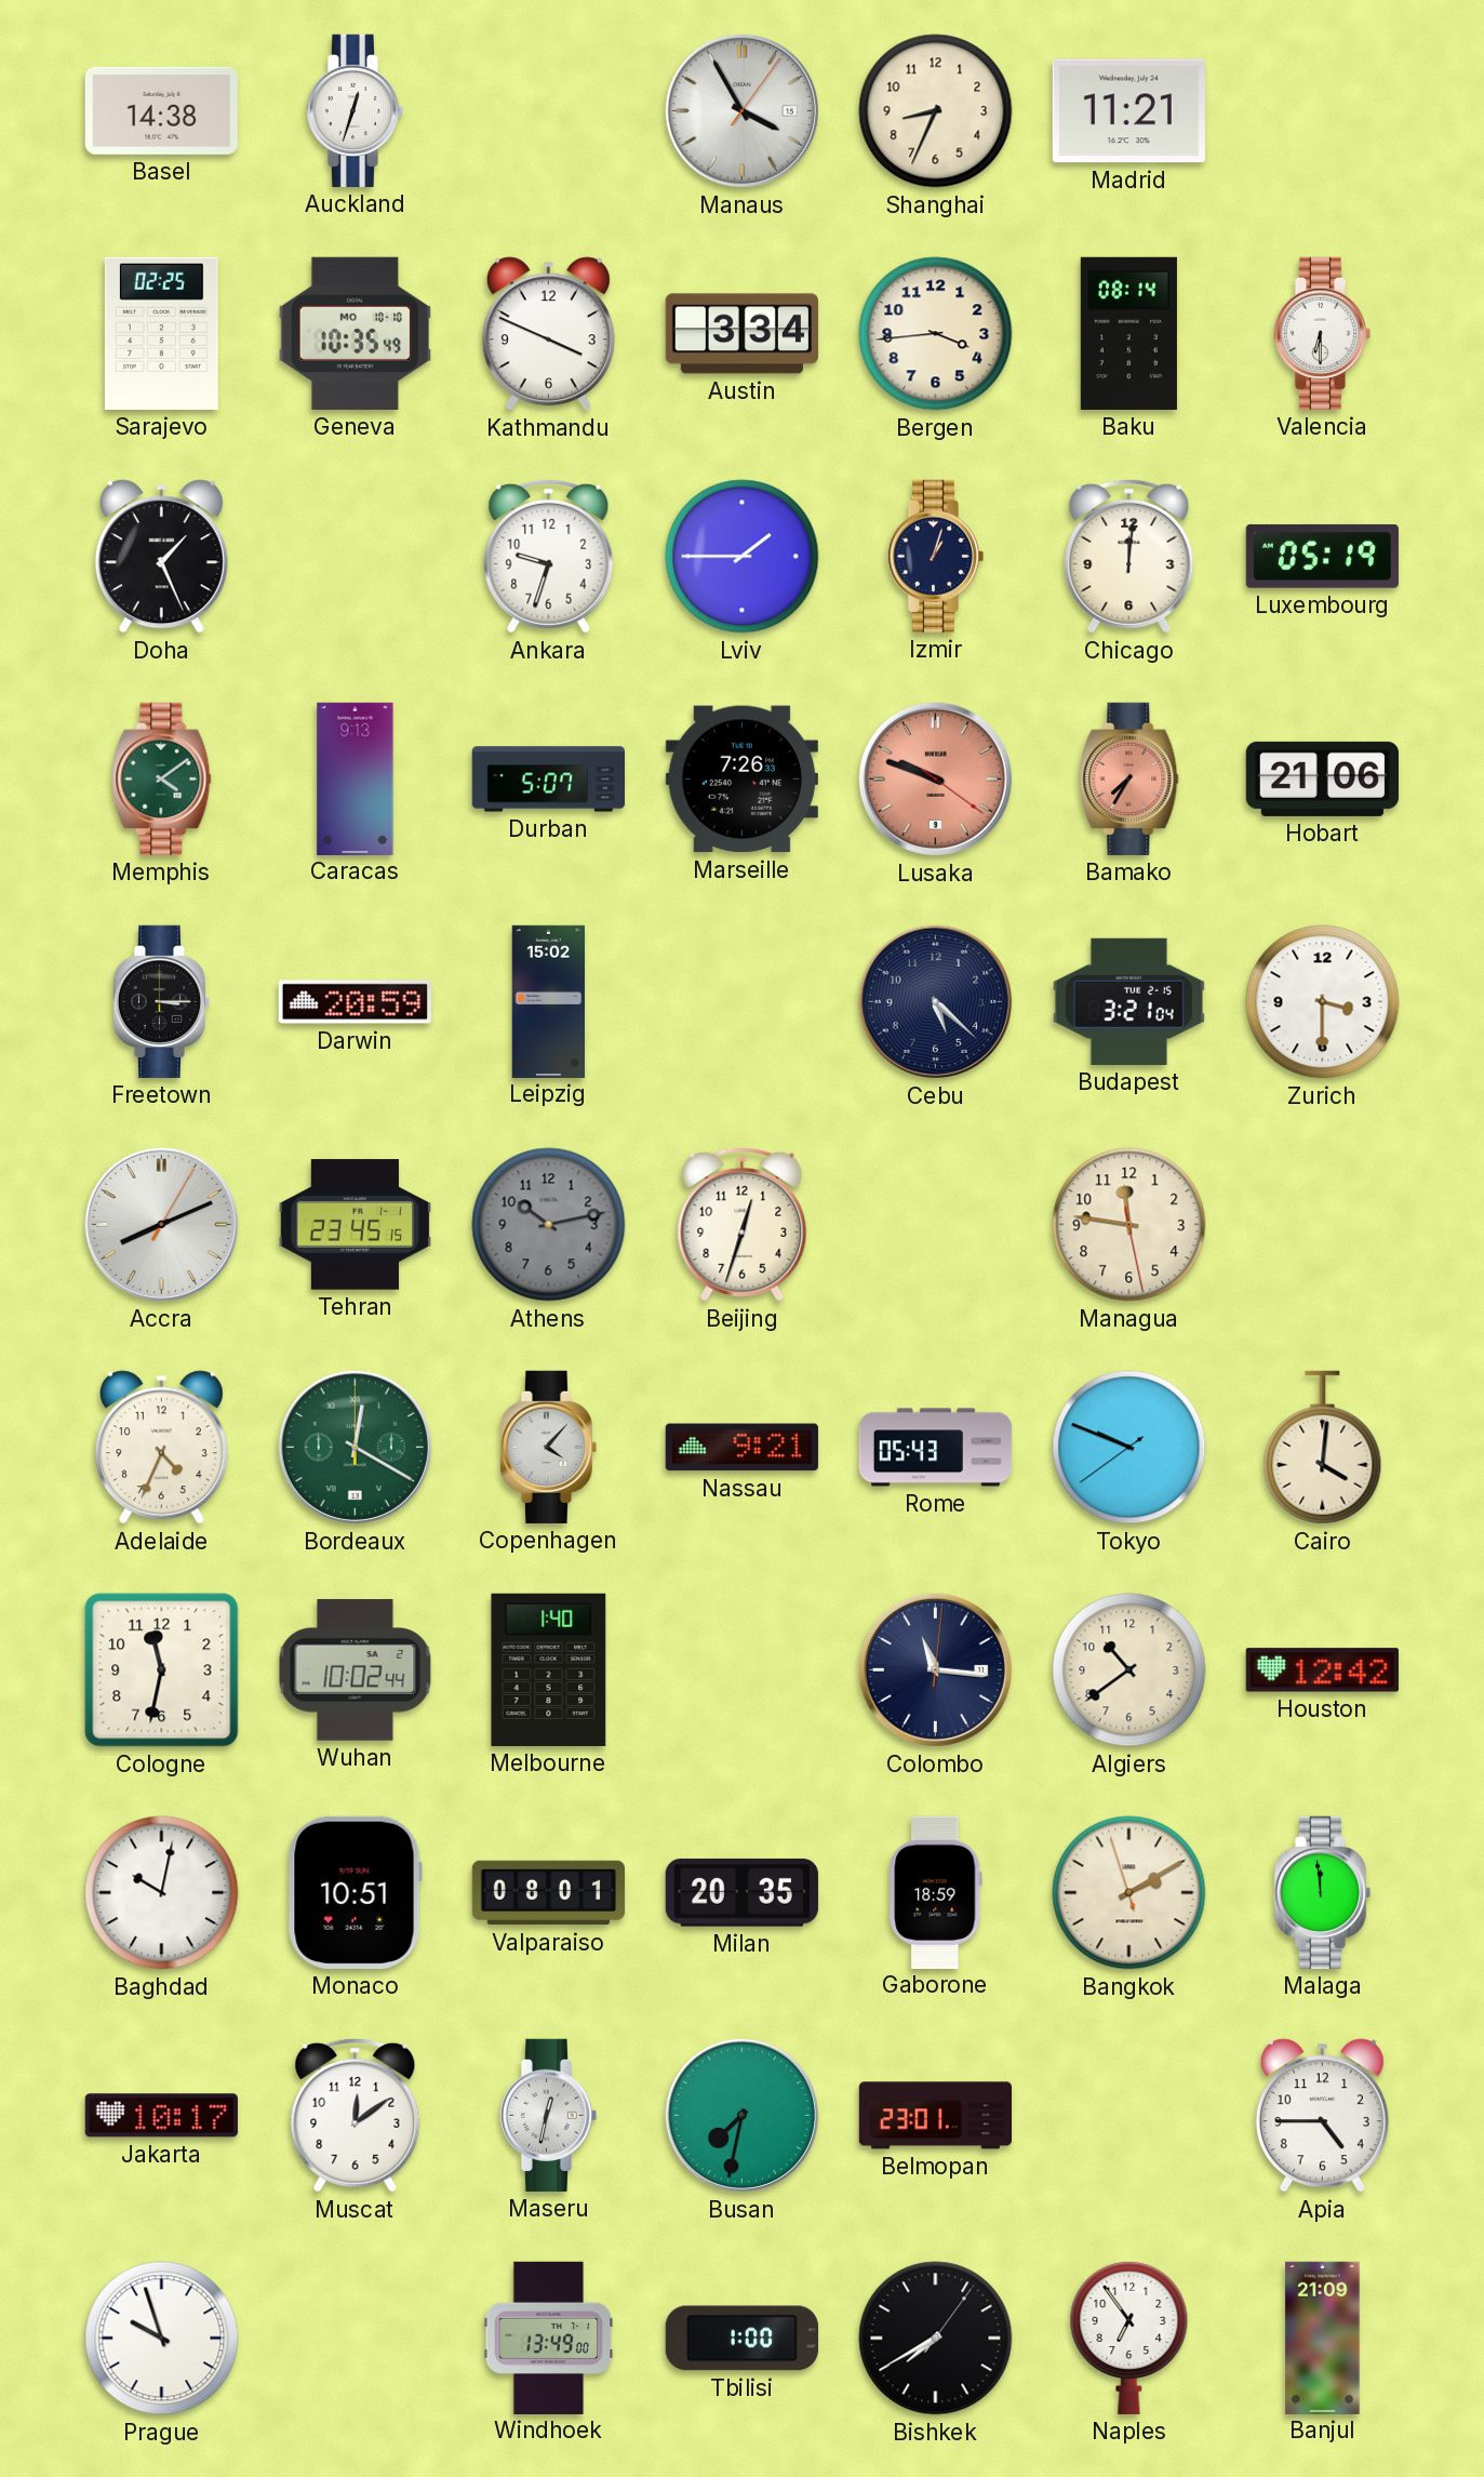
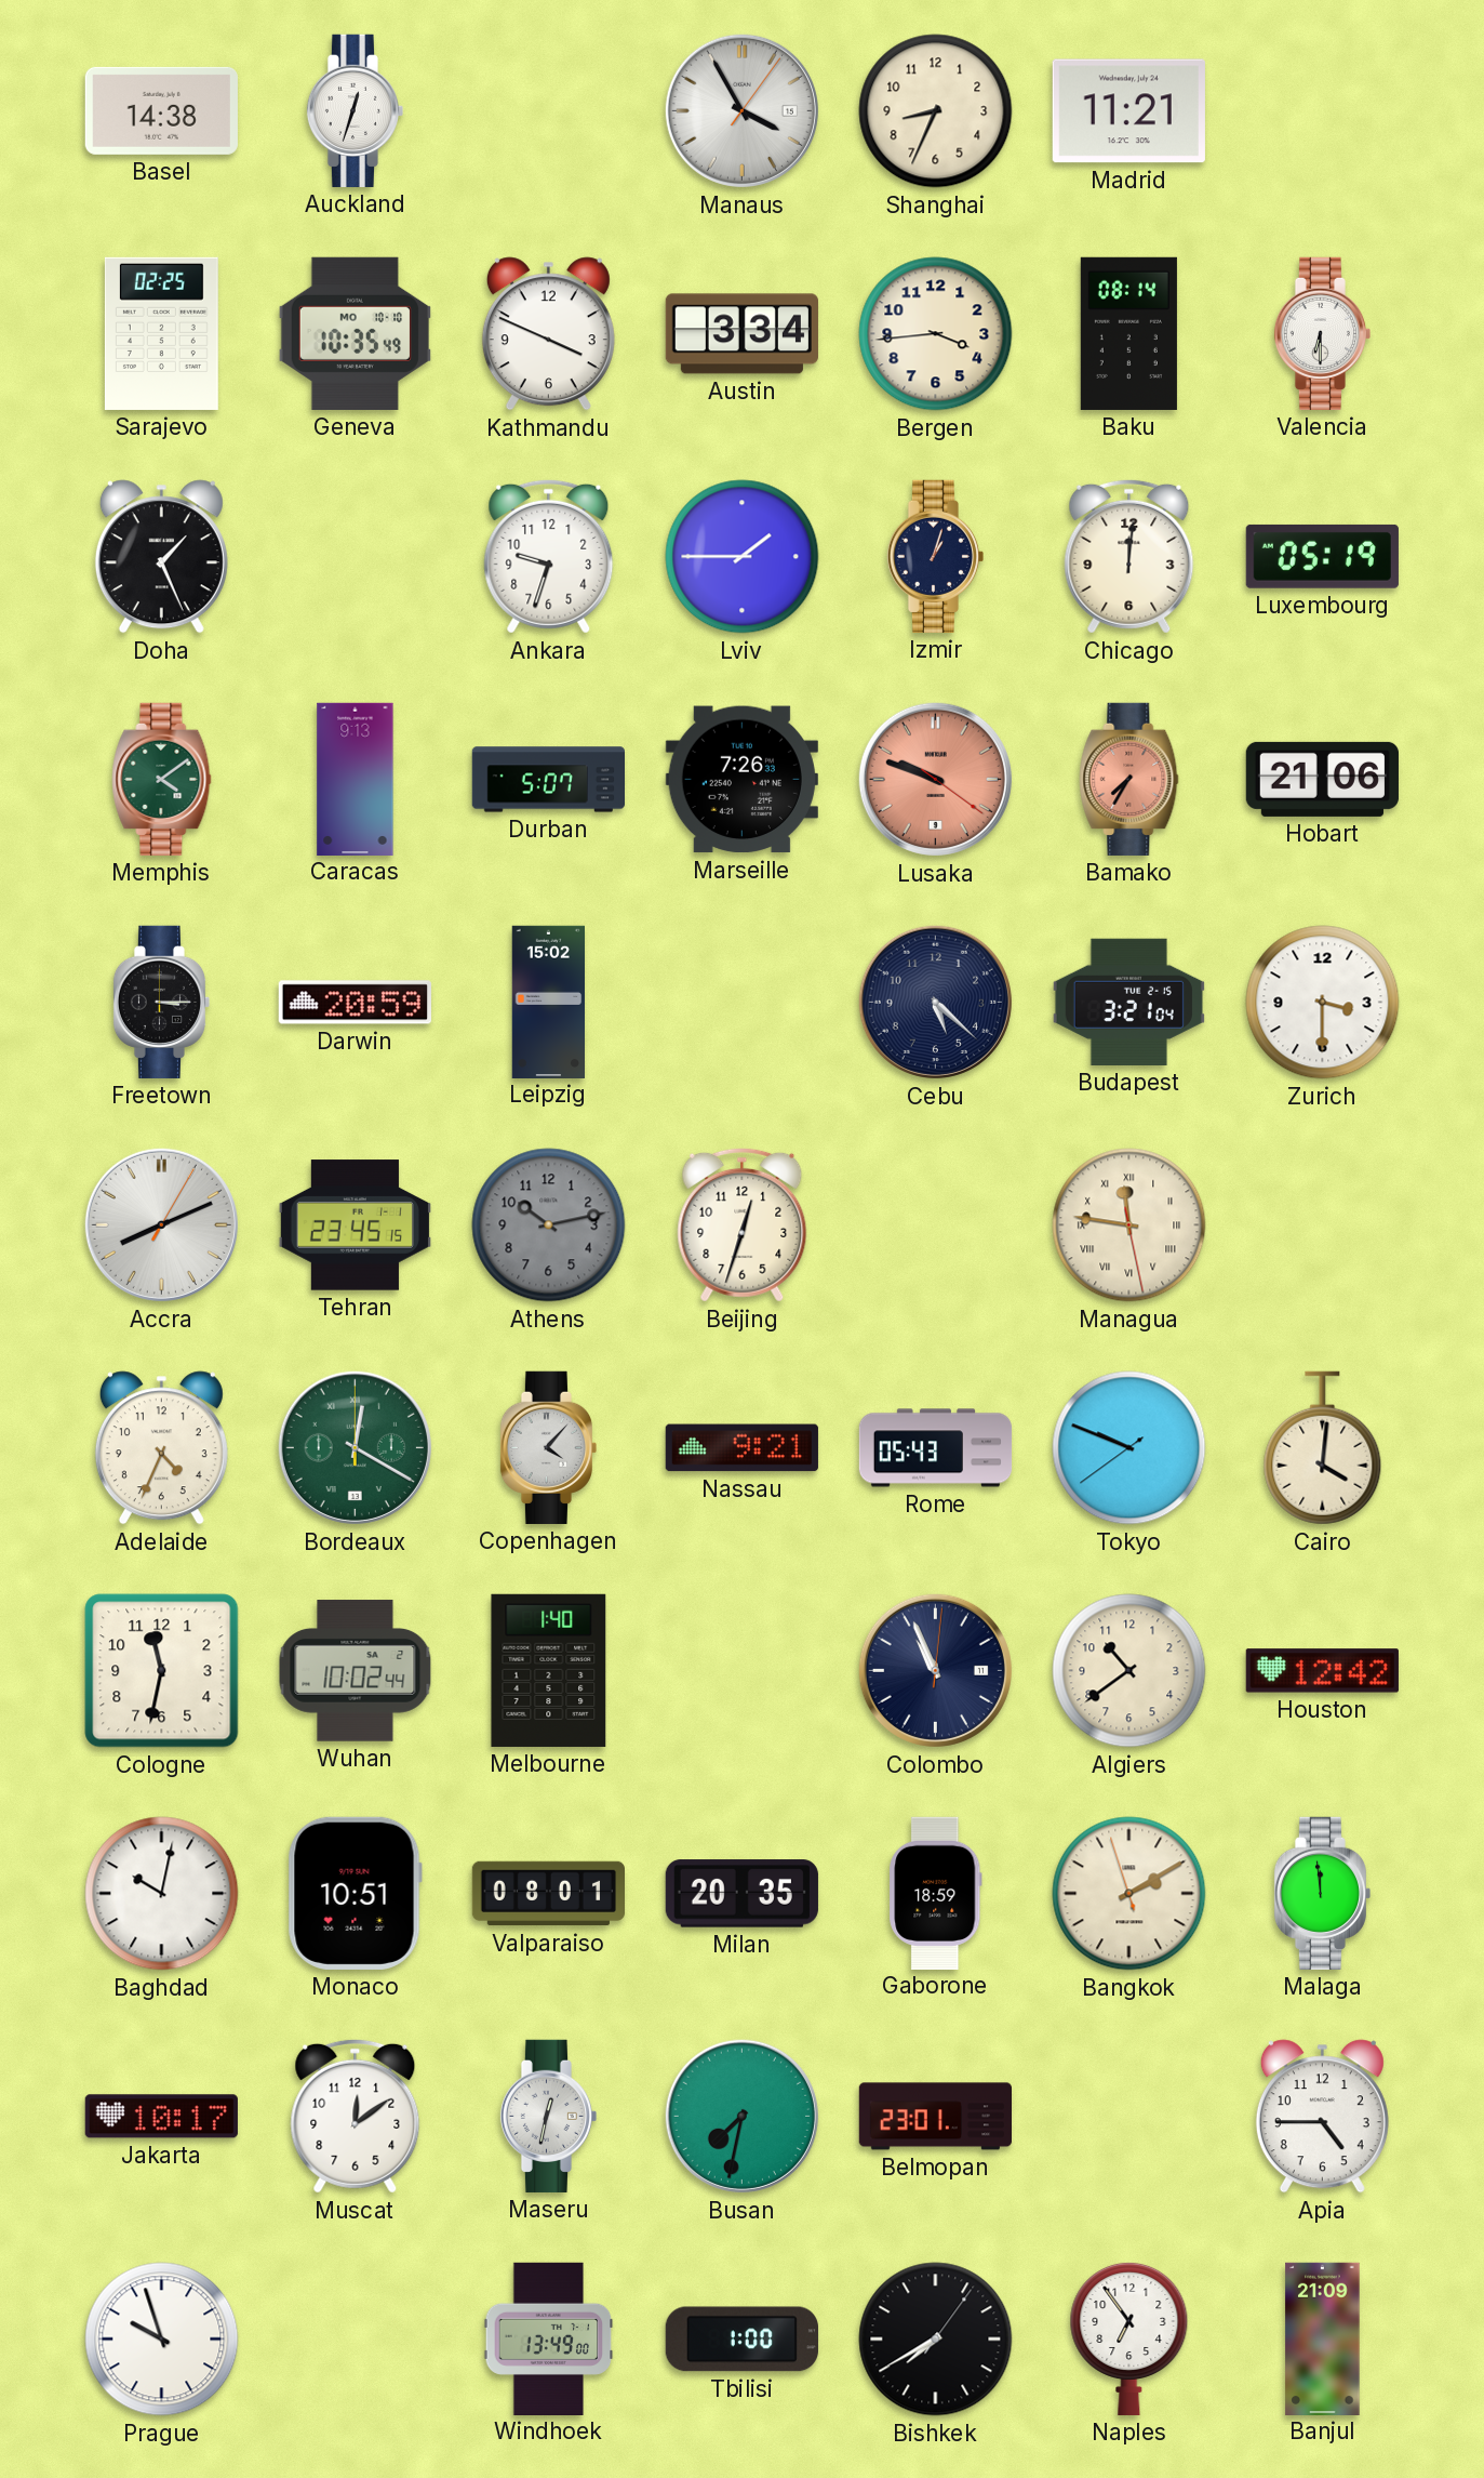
Managua numerals: Arabic -> Roman
Colombo: 11:16 -> 10:56
